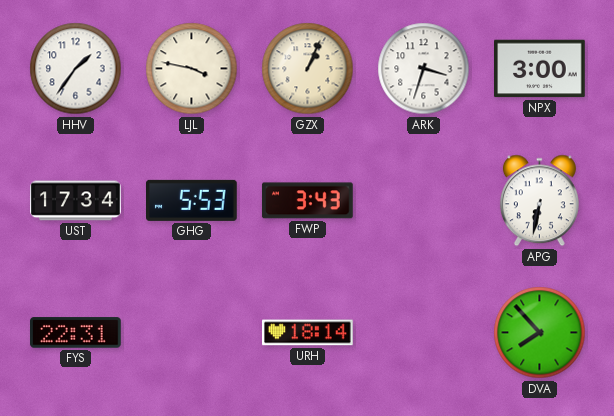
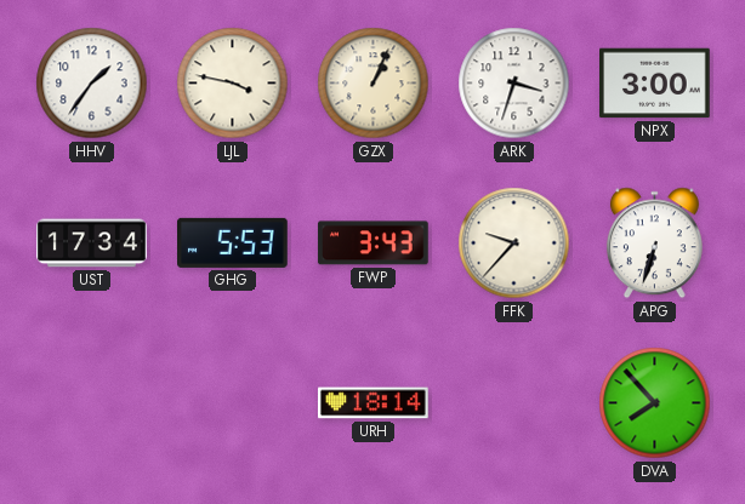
FFK: none -> 9:37
APG: 6:32 -> 6:33
FYS: 22:31 -> none
